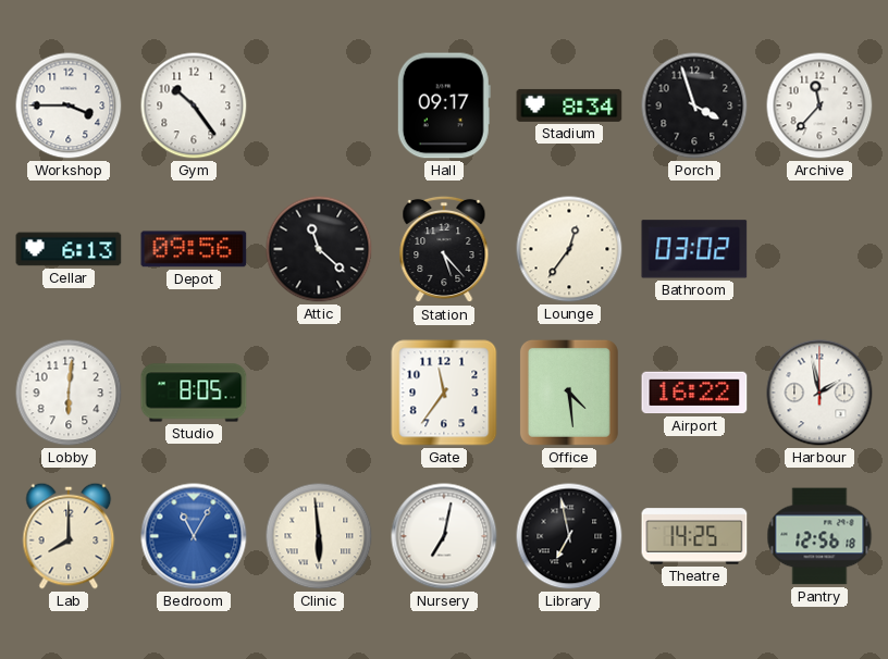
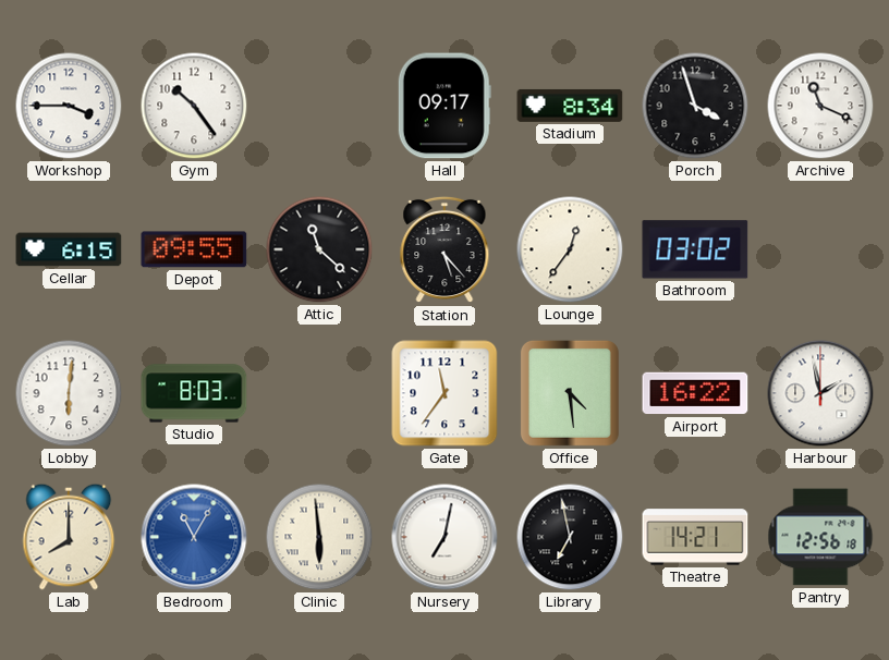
Archive: 11:37 -> 11:19
Cellar: 6:13 -> 6:15
Depot: 09:56 -> 09:55
Studio: 8:05 -> 8:03
Theatre: 14:25 -> 14:21
